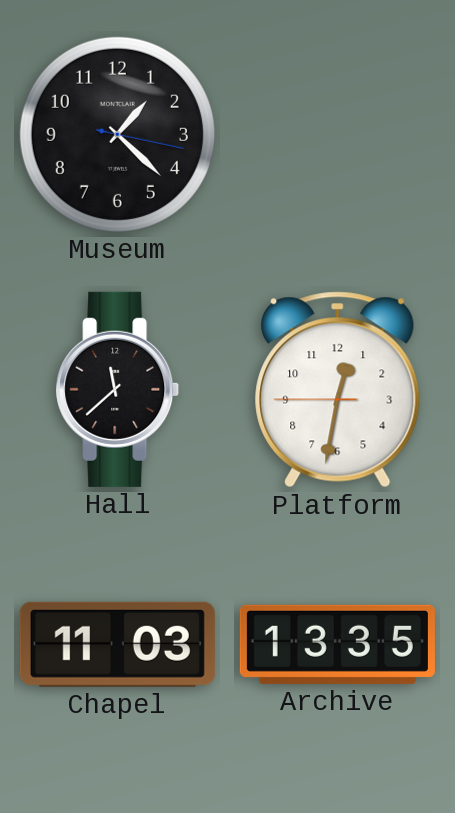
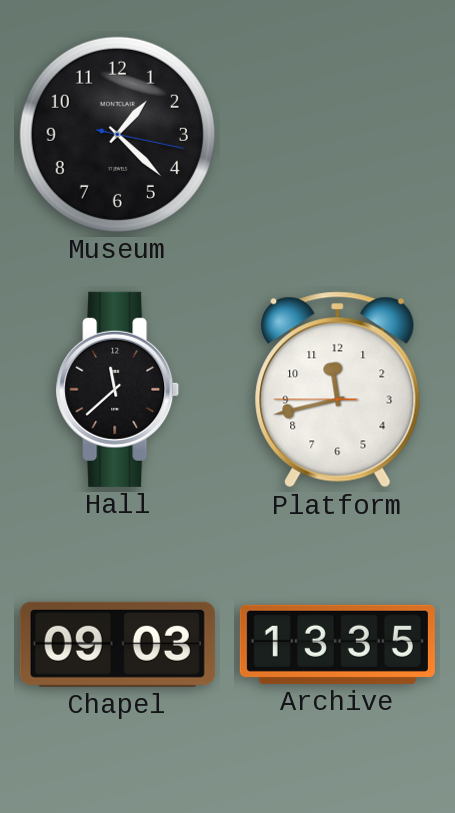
Platform: 12:31 -> 11:42
Chapel: 11:03 -> 09:03
